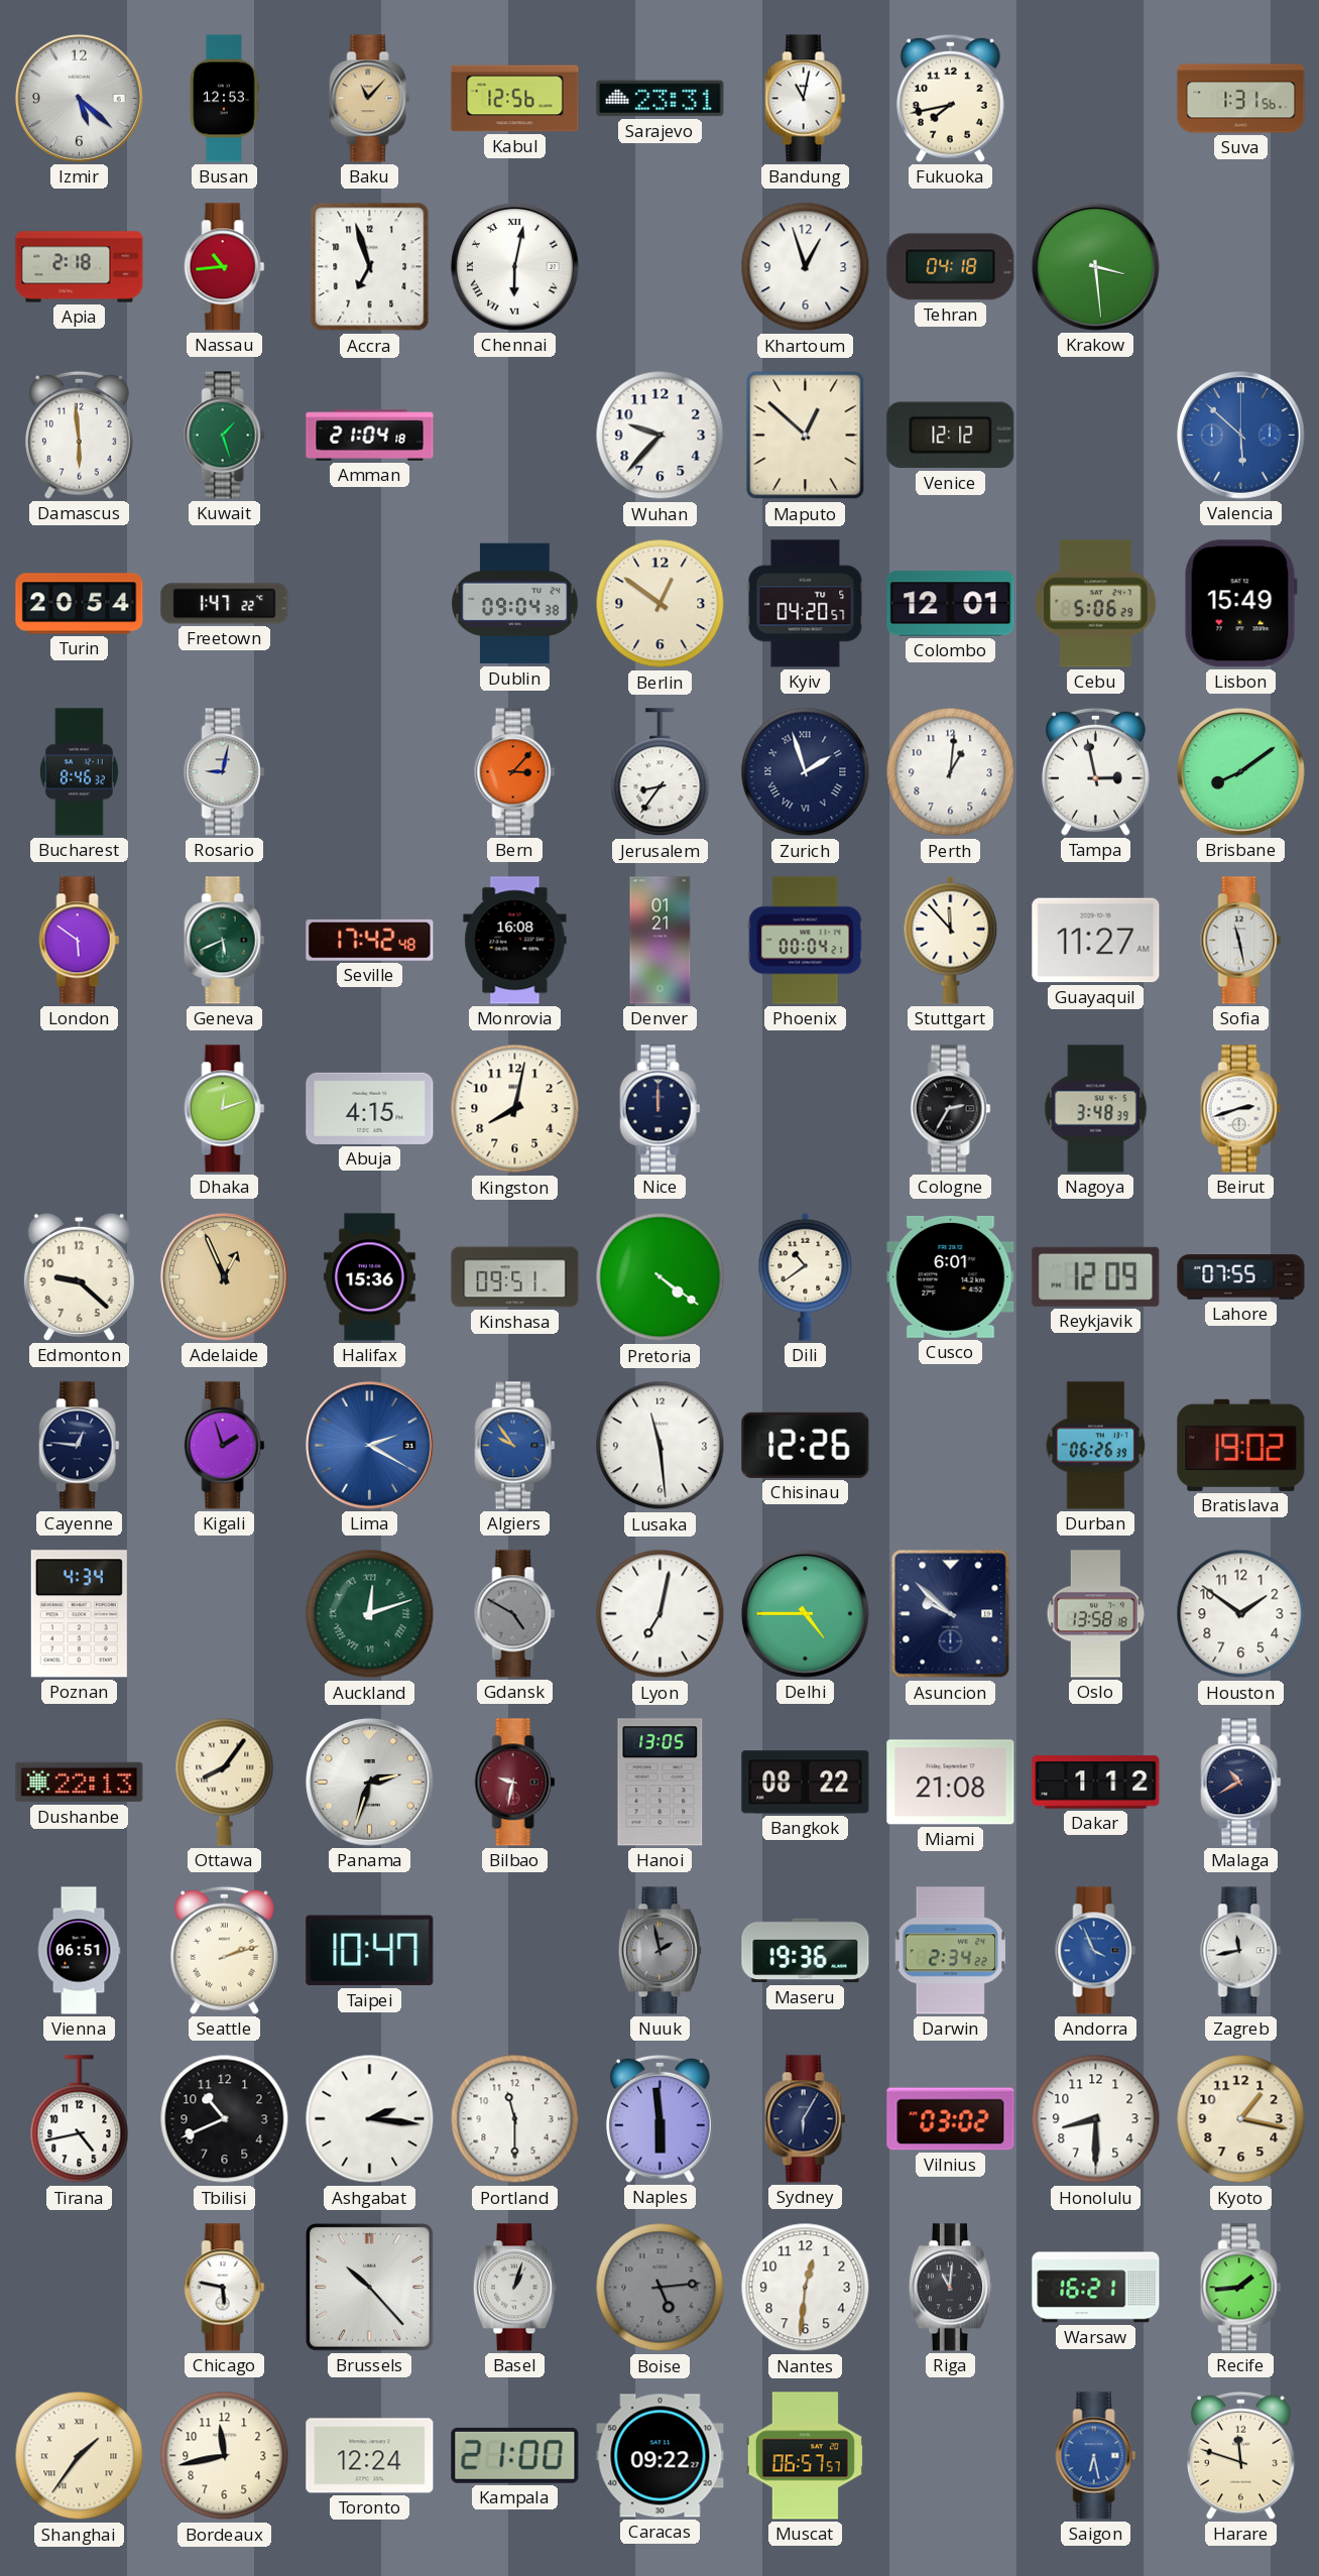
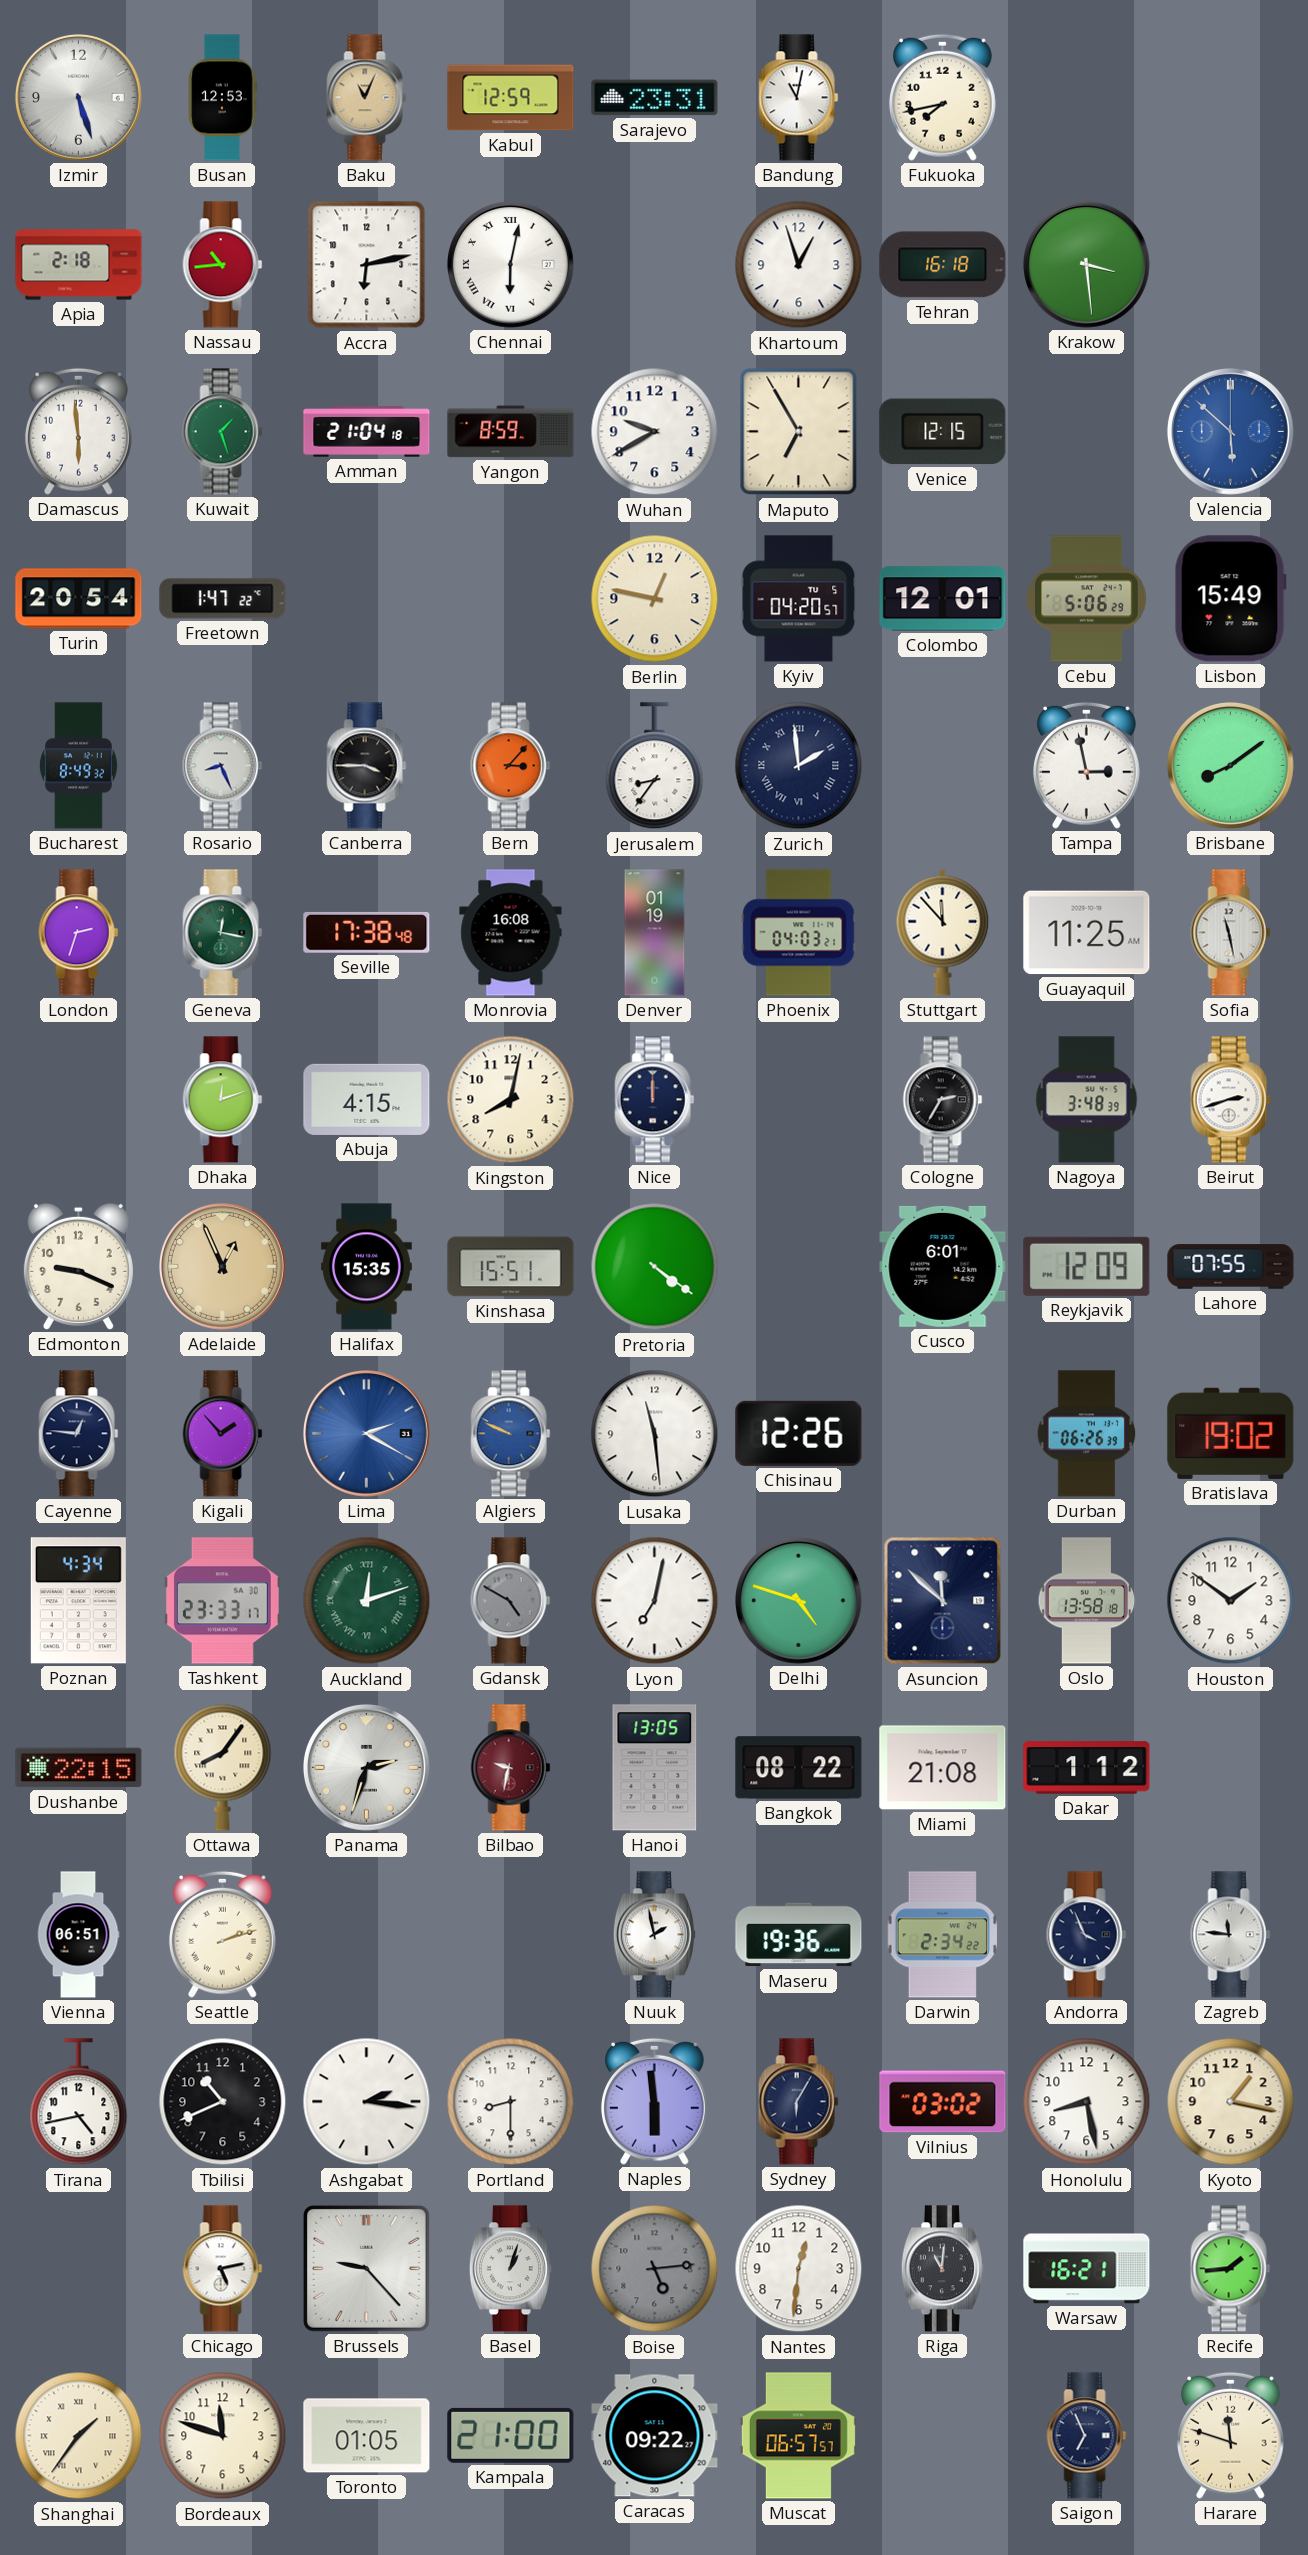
Izmir: 5:22 -> 5:27
Baku: 11:07 -> 11:04
Kabul: 12:56 -> 12:59
Suva: 1:31 -> none
Accra: 6:57 -> 6:13
Tehran: 04:18 -> 16:18
Yangon: none -> 8:59
Wuhan: 9:37 -> 9:40
Maputo: 12:52 -> 6:55
Venice: 12:12 -> 12:15
Dublin: 09:04 -> none
Berlin: 12:51 -> 12:47
Bucharest: 8:46 -> 8:49
Rosario: 9:02 -> 8:26
Canberra: none -> 3:45
Zurich: 1:57 -> 1:59
Perth: 1:01 -> none
London: 5:51 -> 2:33
Geneva: 5:41 -> 12:17
Seville: 17:42 -> 17:38
Denver: 01:21 -> 01:19
Phoenix: 00:04 -> 04:03
Guayaquil: 11:27 -> 11:25
Edmonton: 9:22 -> 9:19
Halifax: 15:36 -> 15:35
Kinshasa: 09:51 -> 15:51
Dili: 10:39 -> none
Kigali: 1:57 -> 1:53
Algiers: 9:54 -> 9:49
Tashkent: none -> 23:33
Delhi: 4:45 -> 4:48
Asuncion: 9:52 -> 11:52
Dushanbe: 22:13 -> 22:15
Malaga: 10:40 -> none
Taipei: 10:47 -> none
Nuuk dial: grey -> white
Andorra dial: blue -> navy
Zagreb: 11:43 -> 11:46
Portland: 11:30 -> 8:30
Honolulu: 8:30 -> 8:28
Chicago: 5:47 -> 5:13
Brussels: 10:23 -> 9:23
Bordeaux: 11:43 -> 11:48
Toronto: 12:24 -> 01:05
Saigon: 6:28 -> 6:56
Saigon dial: blue -> navy
